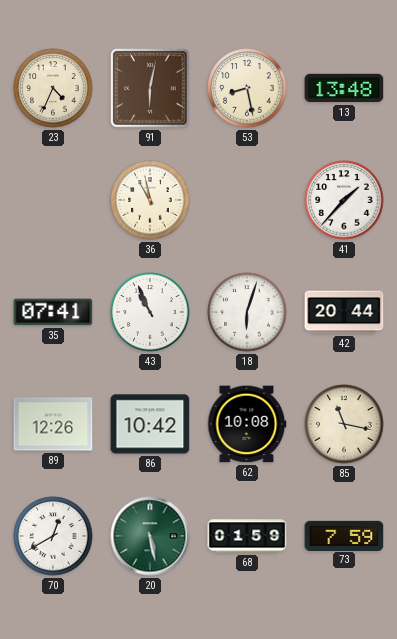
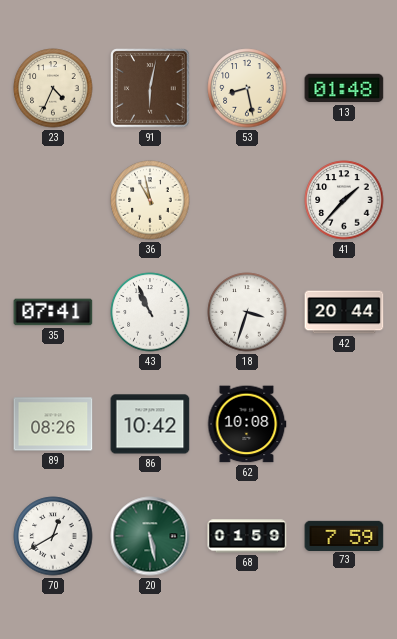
13: 13:48 -> 01:48
18: 6:03 -> 3:33
89: 12:26 -> 08:26
85: 11:17 -> none
